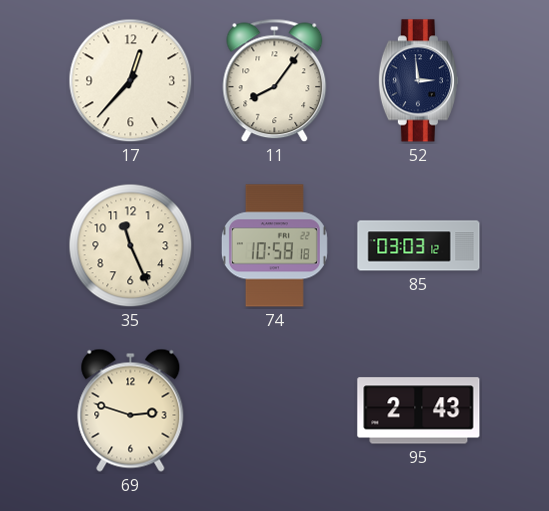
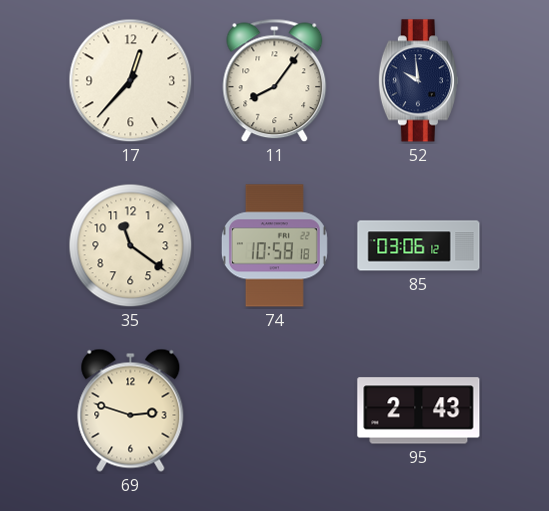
52: 2:59 -> 9:59
35: 11:26 -> 11:21
85: 03:03 -> 03:06
